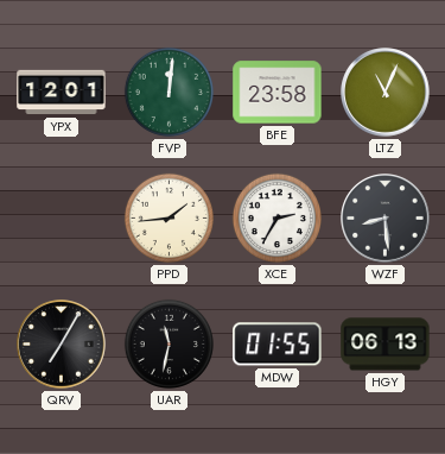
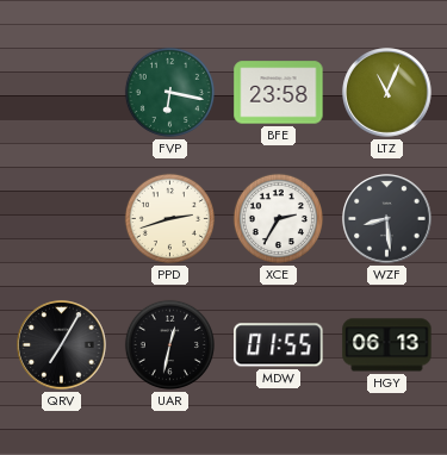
YPX: 12:01 -> none
FVP: 12:01 -> 6:17
PPD: 1:44 -> 2:42
UAR: 11:32 -> 12:32
